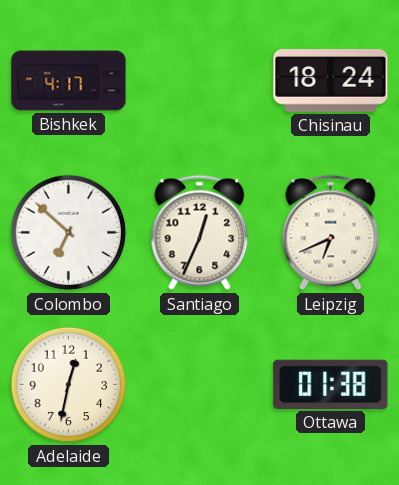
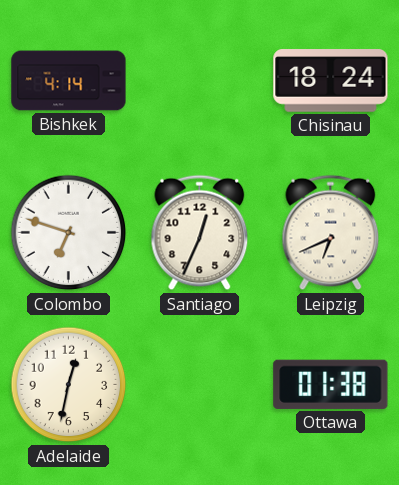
Bishkek: 4:17 -> 4:14
Colombo: 6:52 -> 6:48
